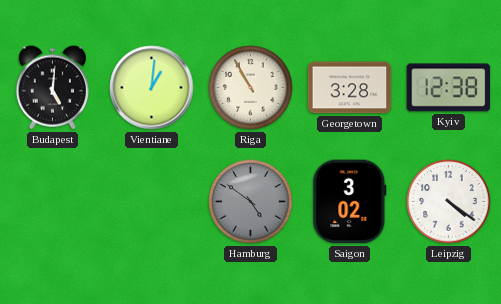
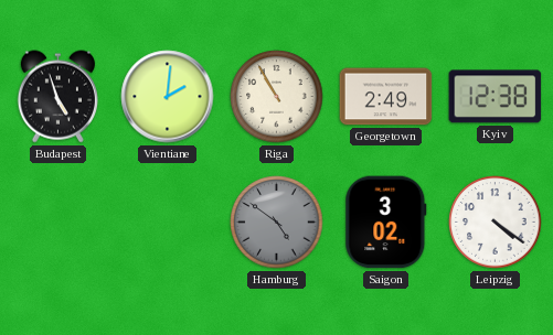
Budapest: 5:01 -> 4:57
Vientiane: 1:01 -> 2:01
Georgetown: 3:28 -> 2:49
